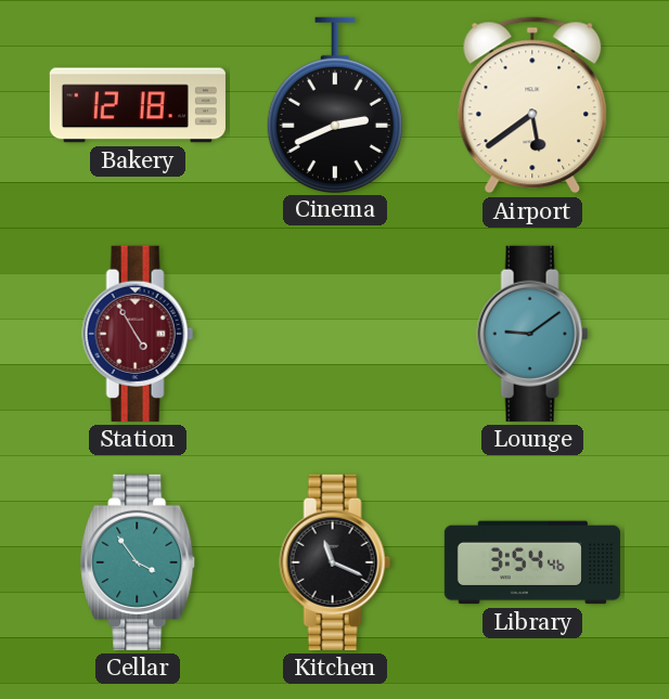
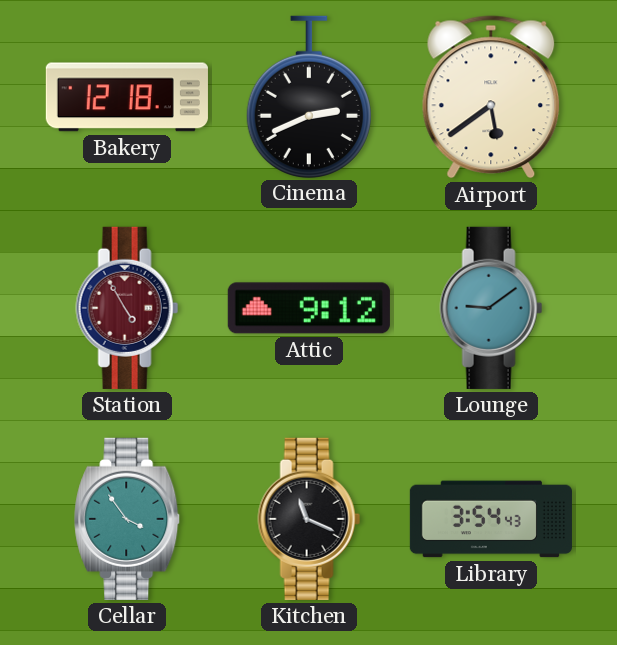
Attic: none -> 9:12
Library: 3:54:46 -> 3:54:43
